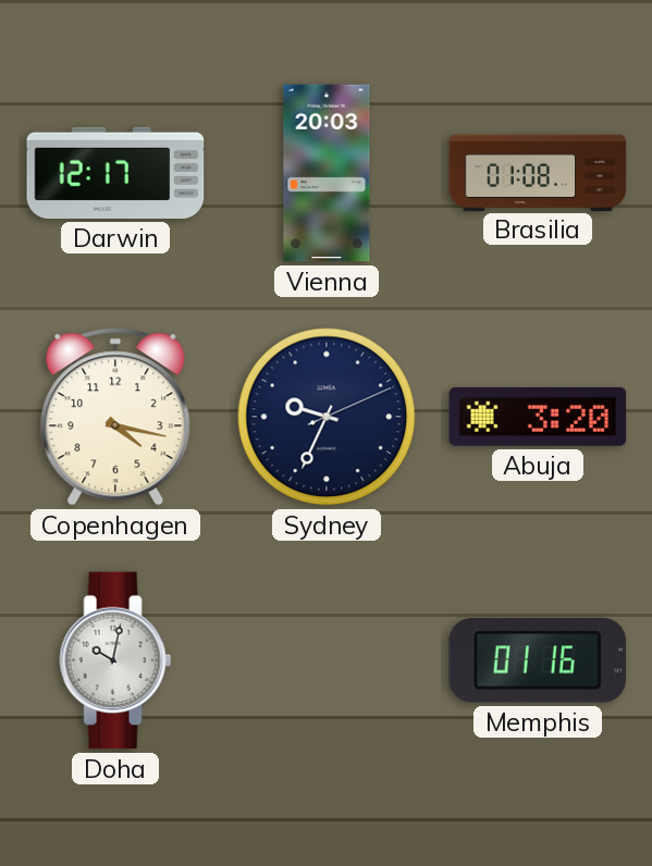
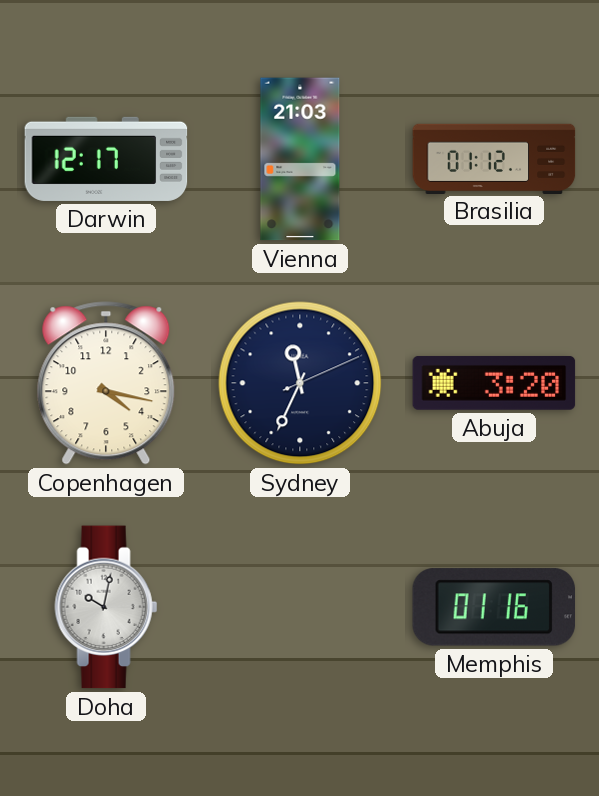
Vienna: 20:03 -> 21:03
Brasilia: 01:08 -> 01:12
Sydney: 9:34 -> 11:34
